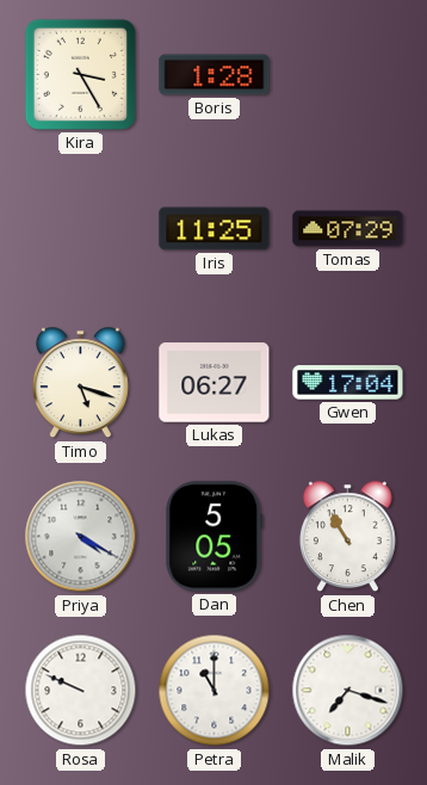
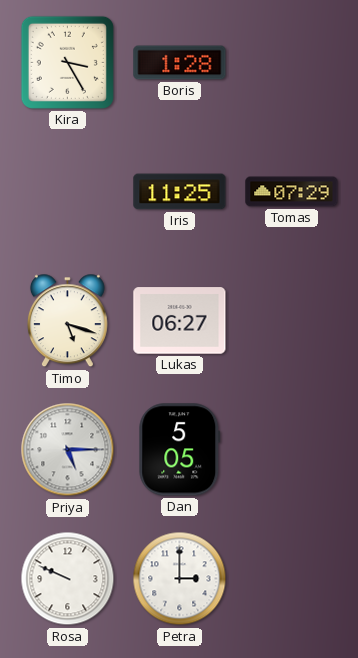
Gwen: 17:04 -> none
Priya: 4:20 -> 5:15
Chen: 10:55 -> none
Petra: 11:00 -> 3:00
Malik: 7:18 -> none
